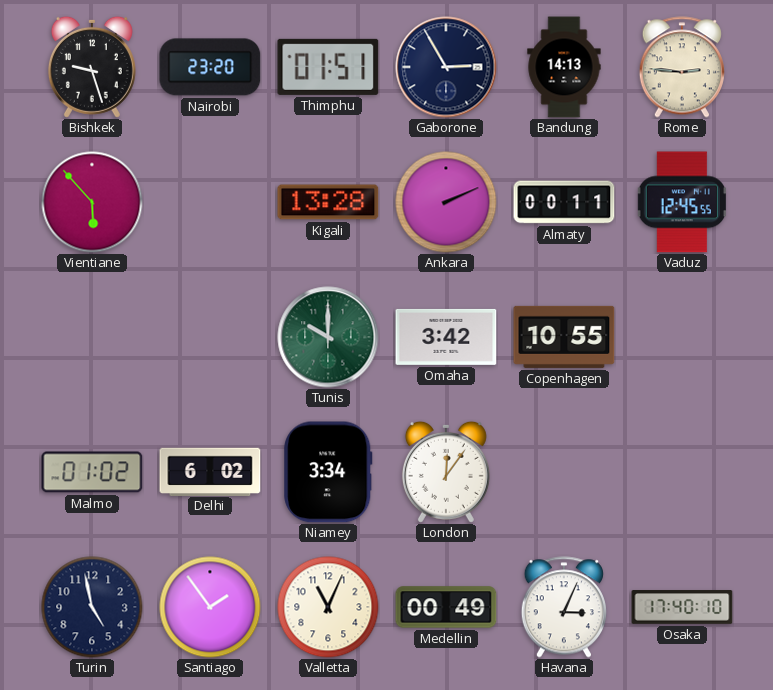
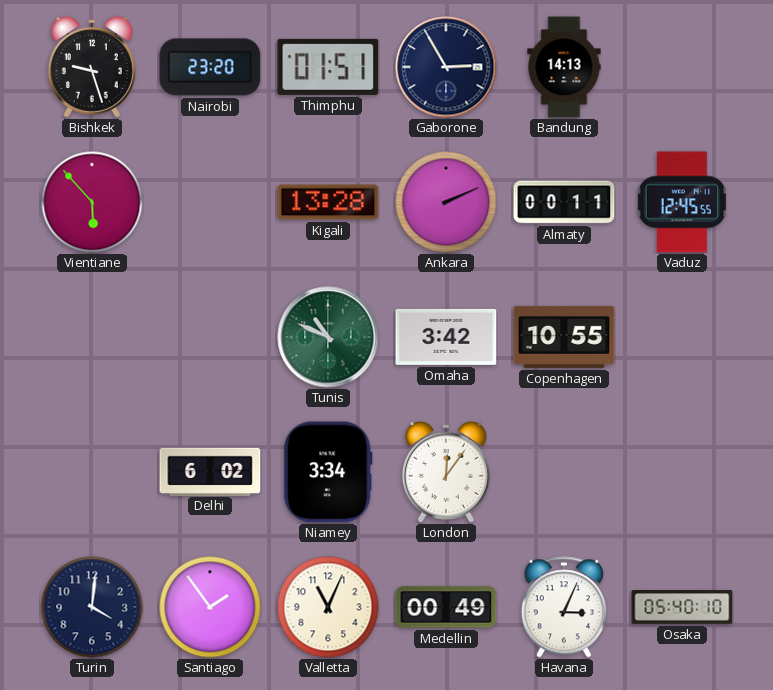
Rome: 2:46 -> none
Tunis: 10:00 -> 10:49
Malmo: 01:02 -> none
Turin: 4:58 -> 4:01
Osaka: 17:40 -> 05:40
